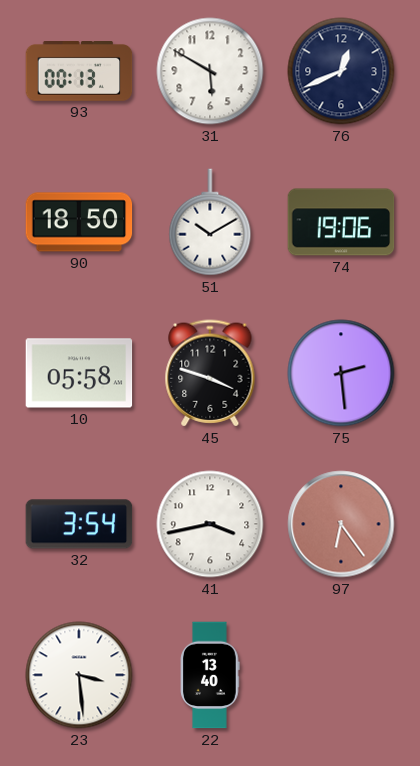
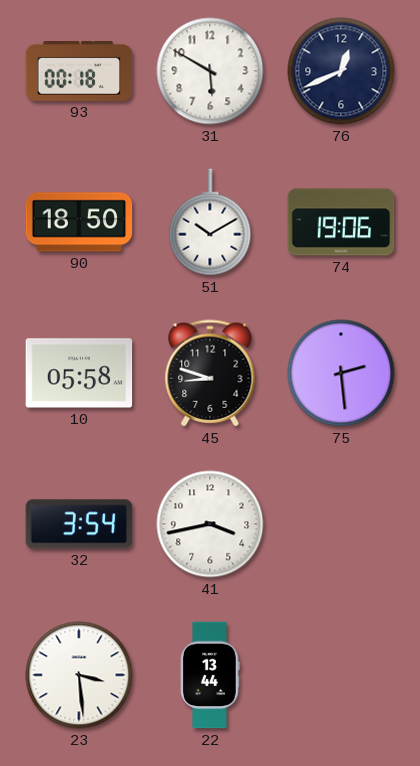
93: 00:13 -> 00:18
45: 3:48 -> 8:48
97: 6:24 -> none
22: 13:40 -> 13:44
